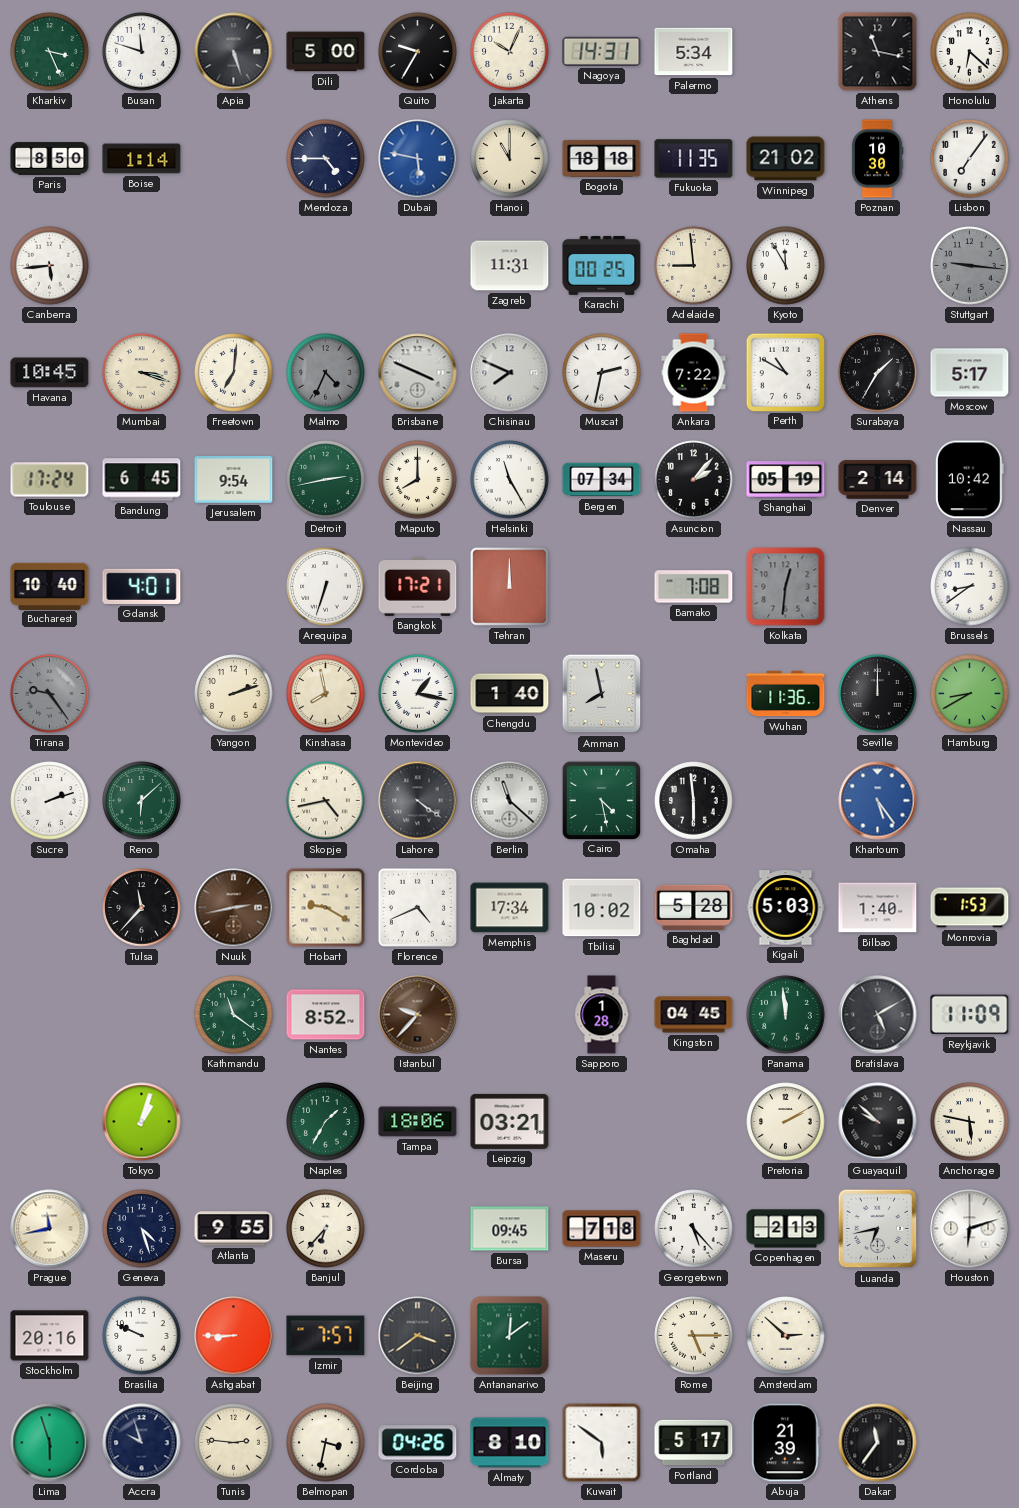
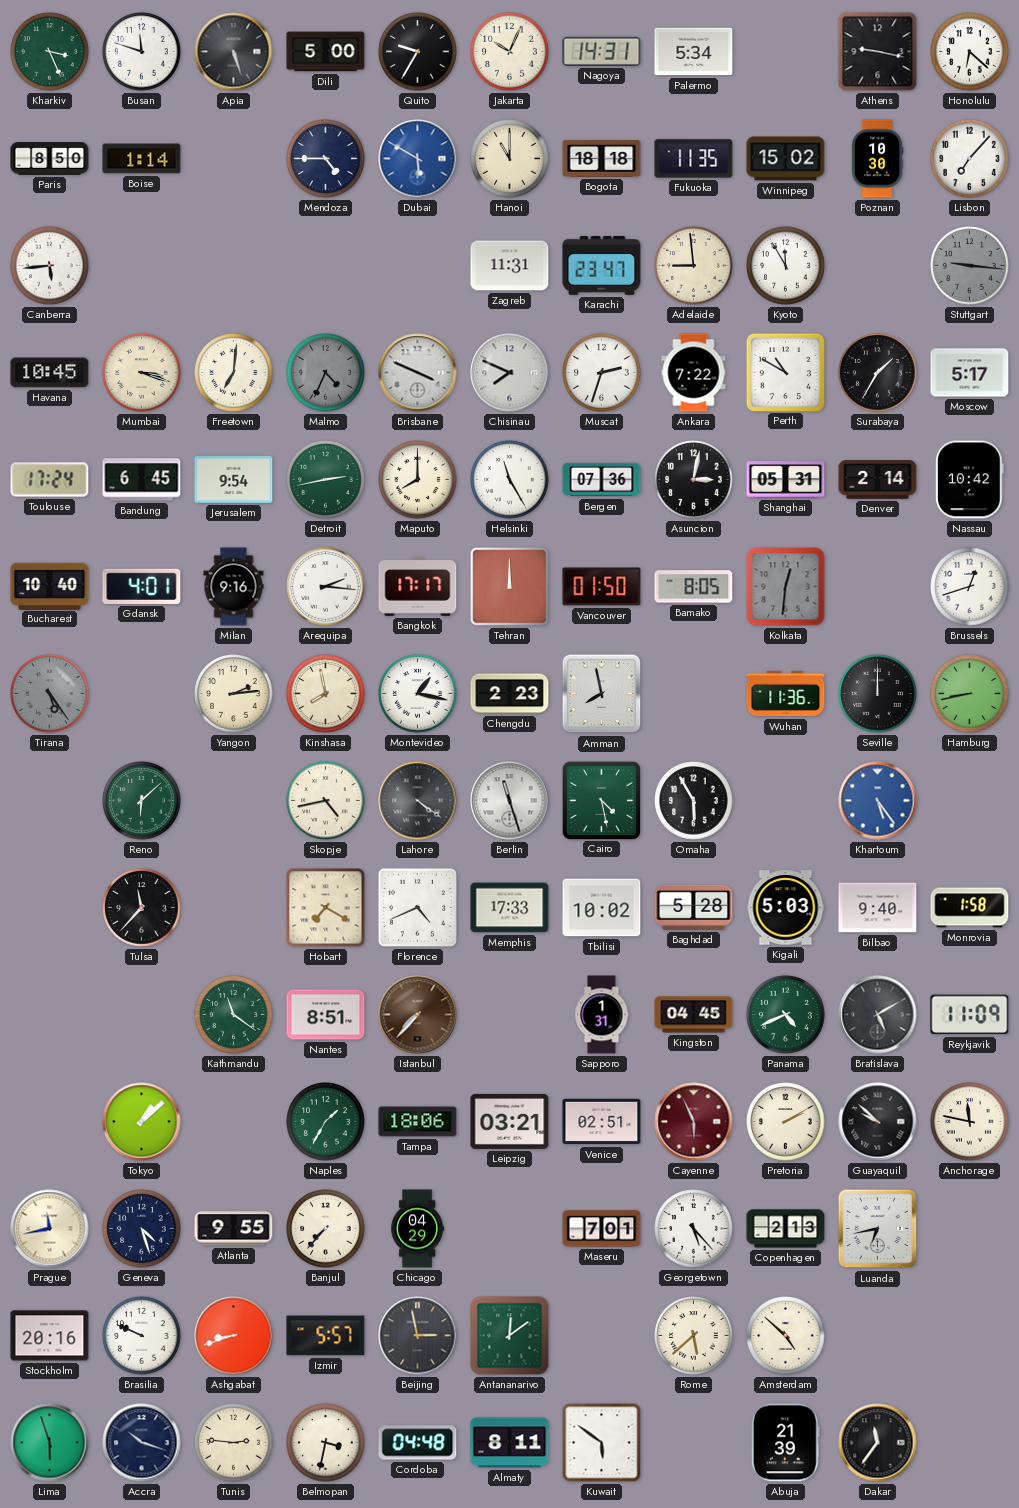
Athens: 11:17 -> 9:17
Dubai: 5:47 -> 5:50
Winnipeg: 21:02 -> 15:02
Lisbon: 7:06 -> 7:07
Karachi: 00:25 -> 23:47
Muscat: 2:32 -> 2:33
Bergen: 07:34 -> 07:36
Asuncion: 2:07 -> 3:02
Shanghai: 05:19 -> 05:31
Milan: none -> 9:16
Arequipa: 6:33 -> 2:16
Bangkok: 17:21 -> 17:17
Vancouver: none -> 01:50
Bamako: 7:08 -> 8:05
Brussels: 8:39 -> 12:42
Tirana: 9:24 -> 5:24
Yangon: 2:12 -> 2:14
Chengdu: 1:40 -> 2:23
Hamburg: 8:40 -> 8:43
Sucre: 2:12 -> none
Berlin: 11:22 -> 11:27
Omaha: 5:59 -> 5:55
Nuuk: 2:43 -> none
Hobart: 9:20 -> 7:20
Memphis: 17:34 -> 17:33
Bilbao: 1:40 -> 9:40
Monrovia: 1:53 -> 1:58
Nantes: 8:52 -> 8:51
Istanbul: 9:37 -> 7:37
Sapporo: 1:28 -> 1:31
Panama: 11:59 -> 4:41
Tokyo: 1:03 -> 1:08
Venice: none -> 02:51
Cayenne: none -> 5:56
Anchorage: 5:47 -> 11:47
Banjul: 6:37 -> 7:37
Chicago: none -> 04:29
Bursa: 09:45 -> none
Maseru: 7:18 -> 7:01
Houston: 6:12 -> none
Ashgabat: 8:45 -> 8:42
Izmir: 7:57 -> 5:57
Beijing: 3:39 -> 2:58
Rome: 5:15 -> 5:38
Amsterdam: 2:52 -> 4:52
Accra: 9:57 -> 10:18
Cordoba: 04:26 -> 04:48
Almaty: 8:10 -> 8:11
Portland: 5:17 -> none
